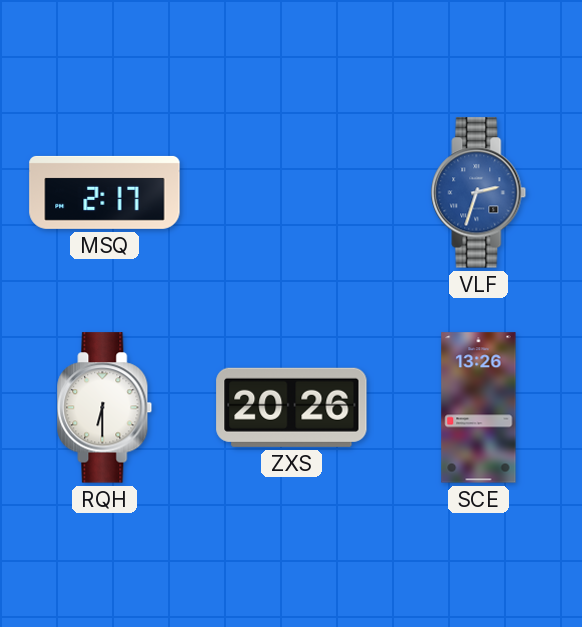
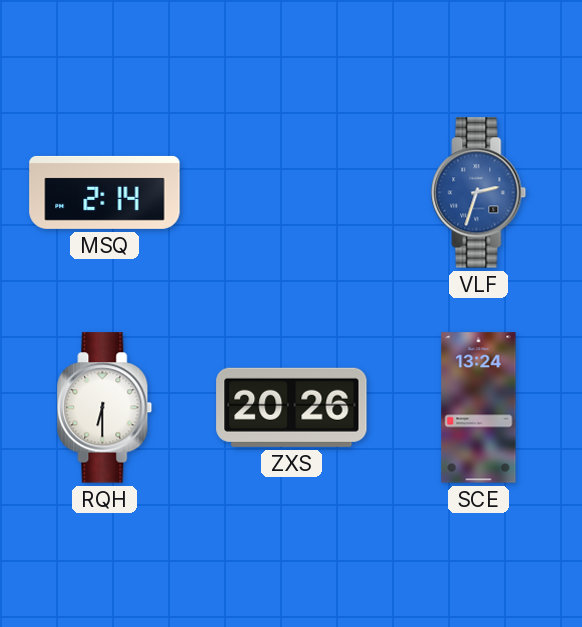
MSQ: 2:17 -> 2:14
SCE: 13:26 -> 13:24
